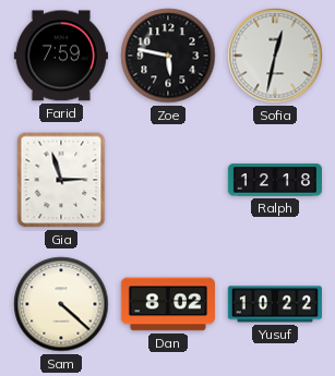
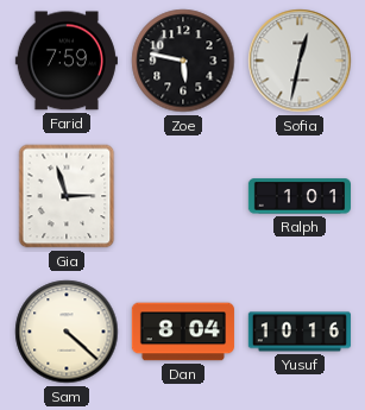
Ralph: 12:18 -> 1:01
Dan: 8:02 -> 8:04
Yusuf: 10:22 -> 10:16
